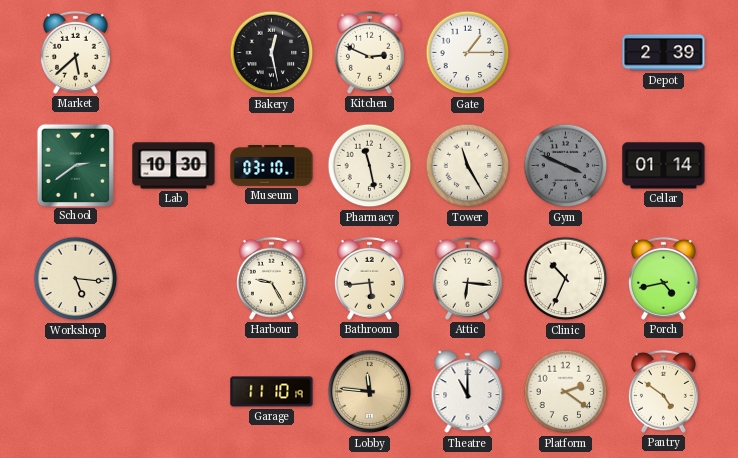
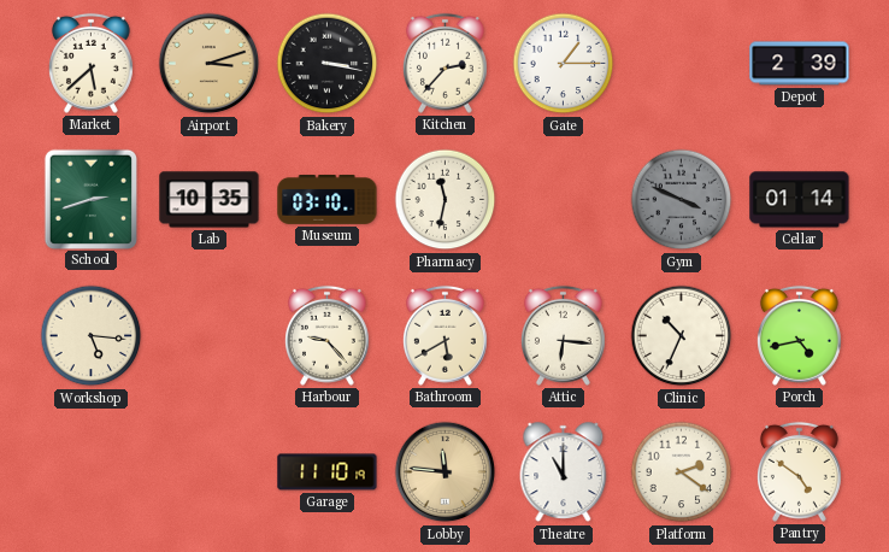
Airport: none -> 3:12
Bakery: 12:28 -> 3:17
Kitchen: 2:49 -> 2:37
School: 2:39 -> 2:42
Lab: 10:30 -> 10:35
Pharmacy: 11:28 -> 11:32
Tower: 11:25 -> none
Harbour: 9:25 -> 9:23
Bathroom: 5:44 -> 5:40
